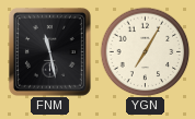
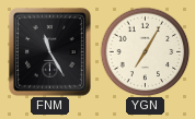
FNM: 11:28 -> 11:25
